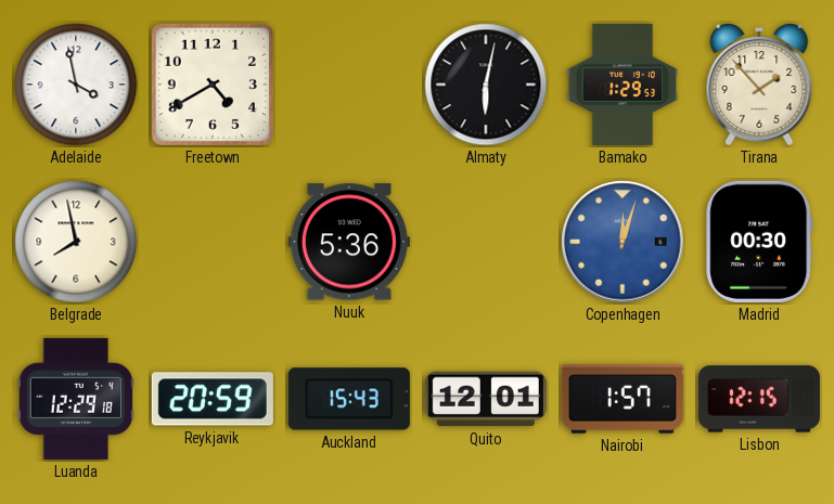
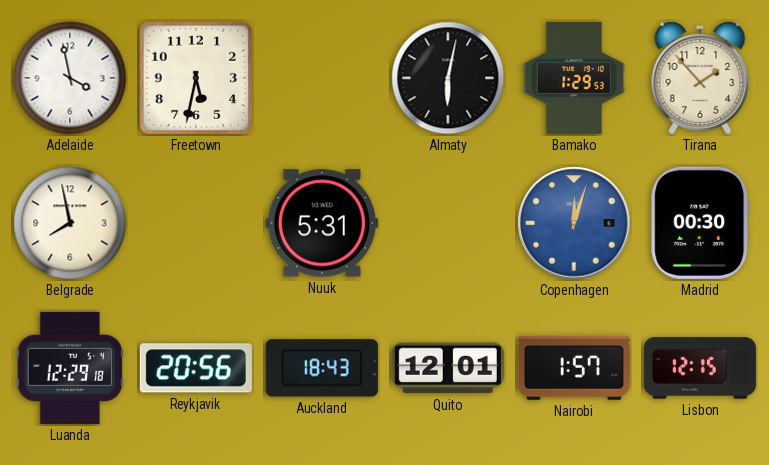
Freetown: 4:40 -> 5:32
Nuuk: 5:36 -> 5:31
Reykjavik: 20:59 -> 20:56
Auckland: 15:43 -> 18:43
